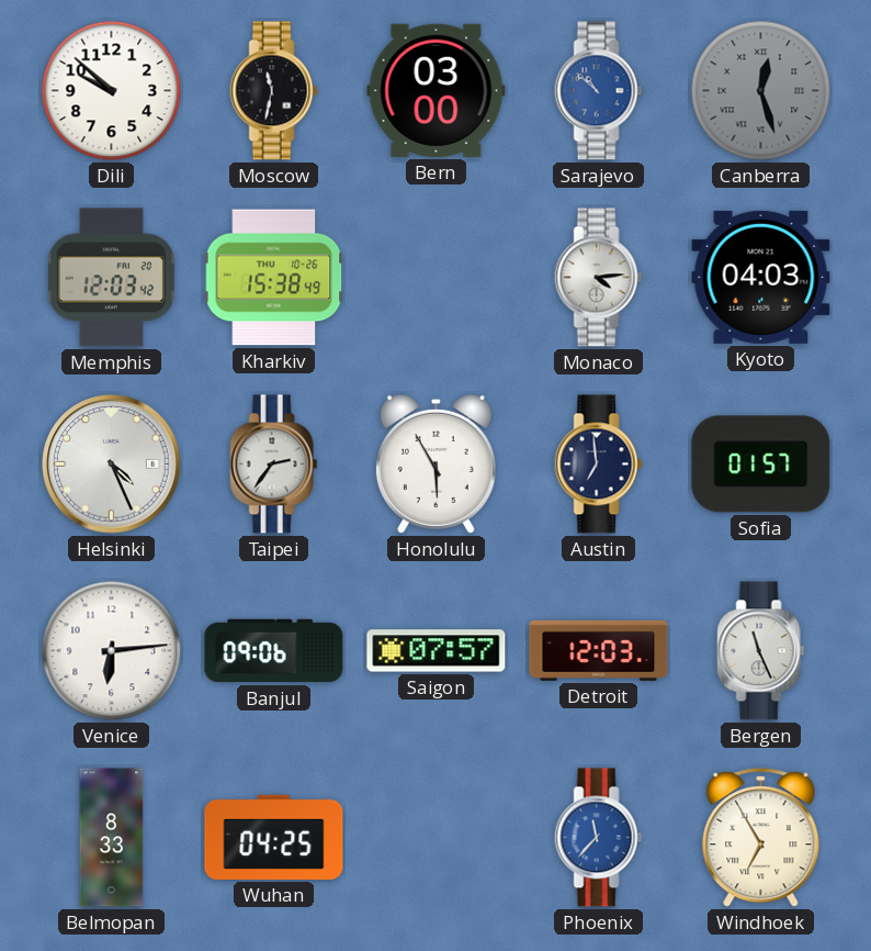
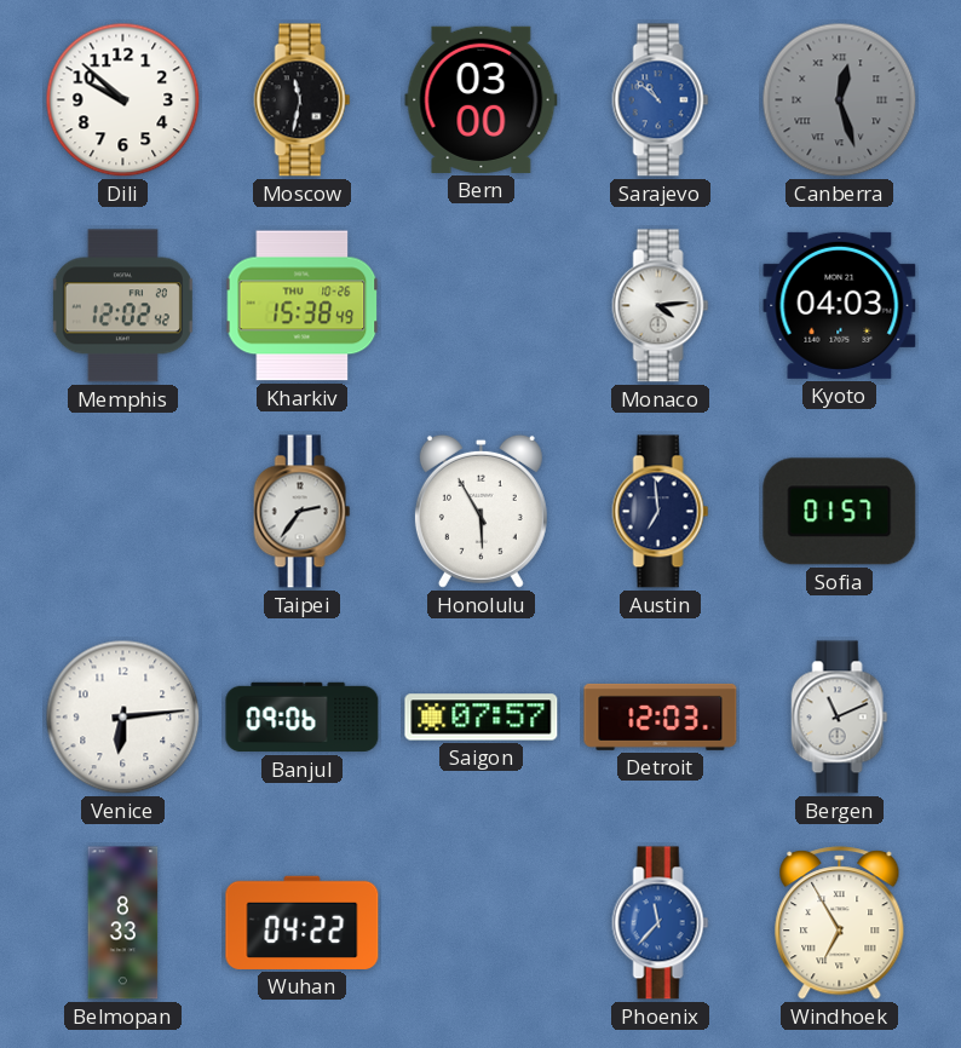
Memphis: 12:03 -> 12:02
Helsinki: 4:26 -> none
Bergen: 11:26 -> 11:11
Wuhan: 04:25 -> 04:22
